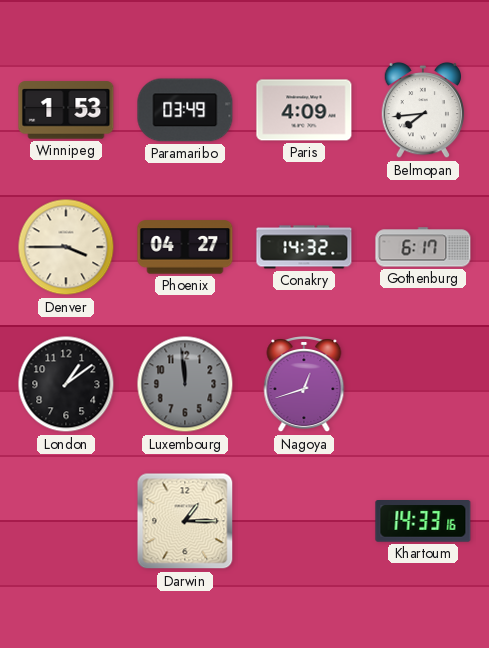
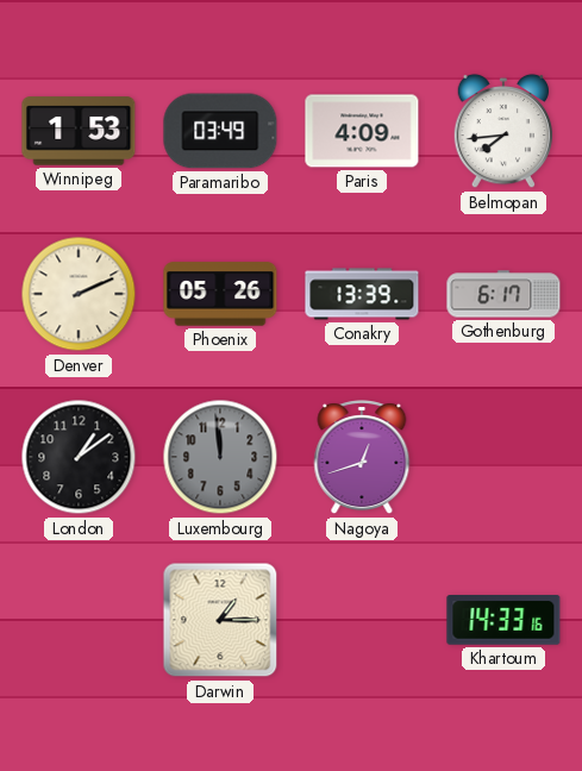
Denver: 3:45 -> 2:11
Phoenix: 04:27 -> 05:26
Conakry: 14:32 -> 13:39
